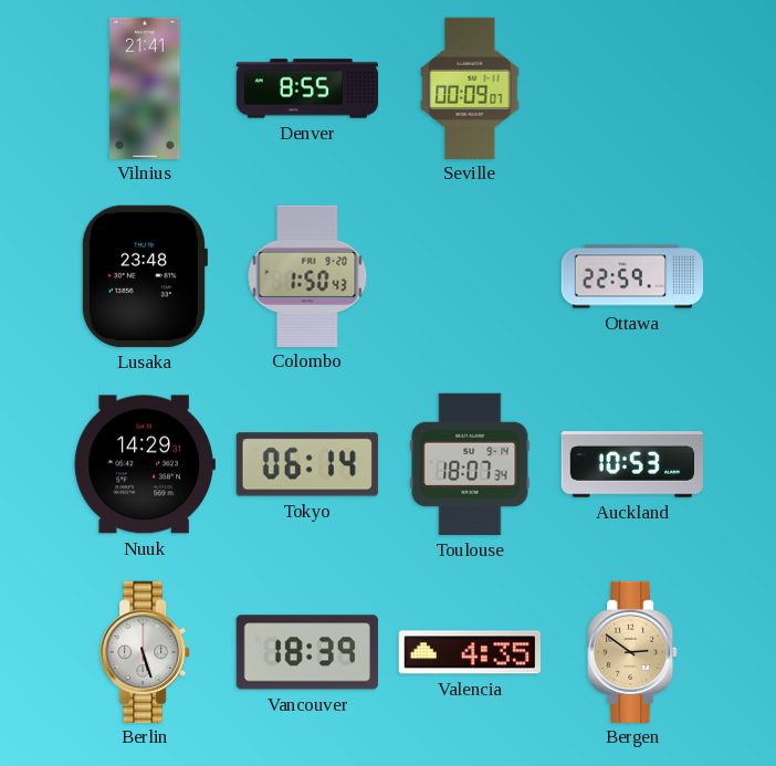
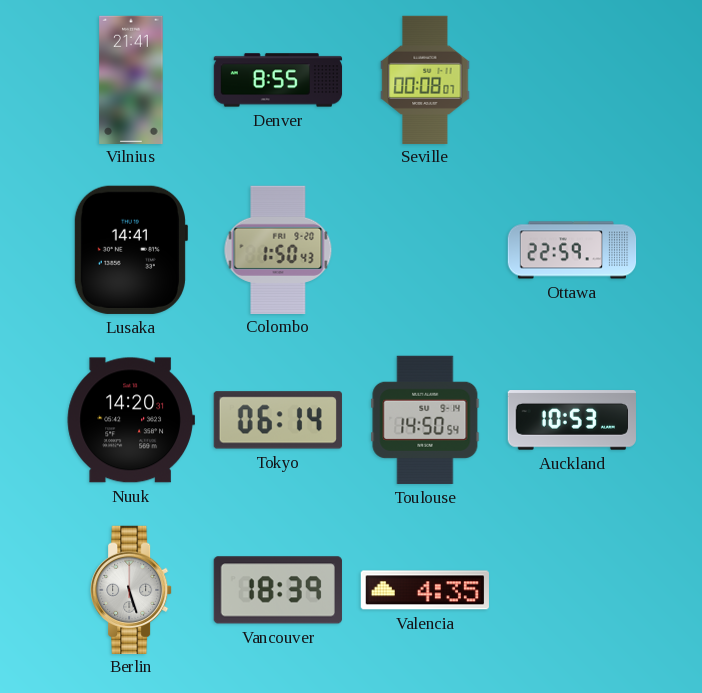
Seville: 00:09 -> 00:08
Lusaka: 23:48 -> 14:41
Nuuk: 14:29 -> 14:20
Toulouse: 18:07 -> 14:50
Bergen: 2:51 -> none
